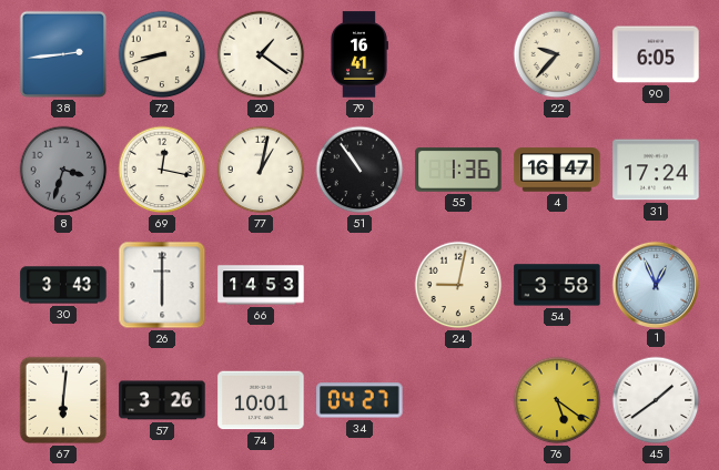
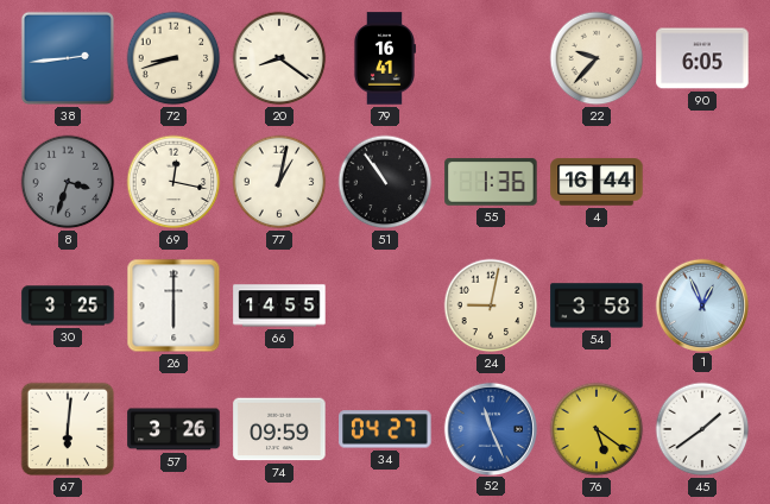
20: 1:21 -> 8:21
4: 16:47 -> 16:44
31: 17:24 -> none
30: 3:43 -> 3:25
66: 14:53 -> 14:55
74: 10:01 -> 09:59
52: none -> 11:26
